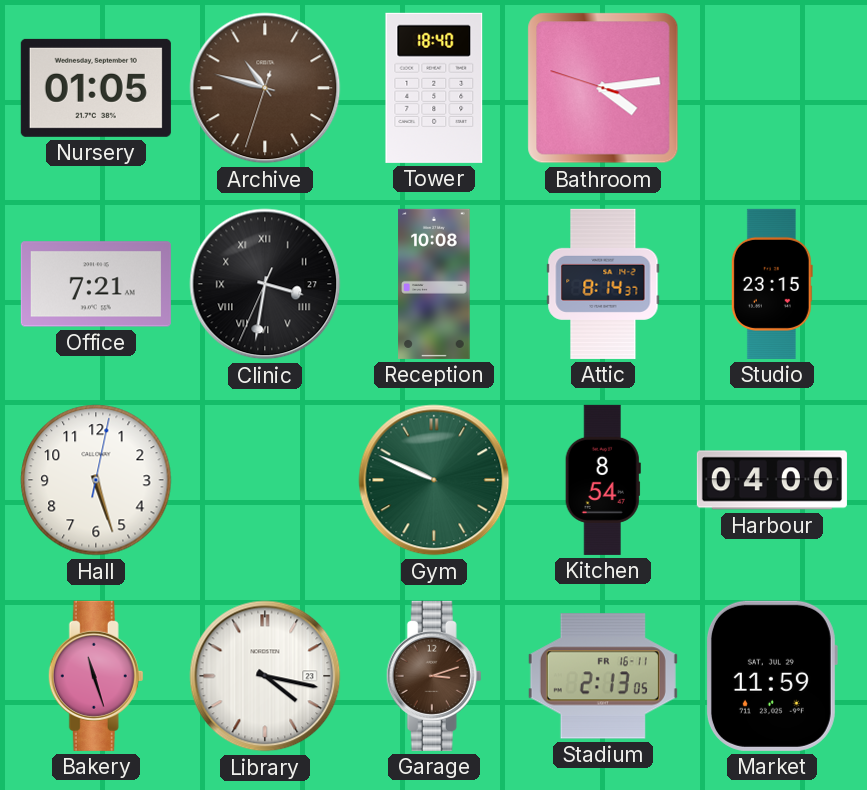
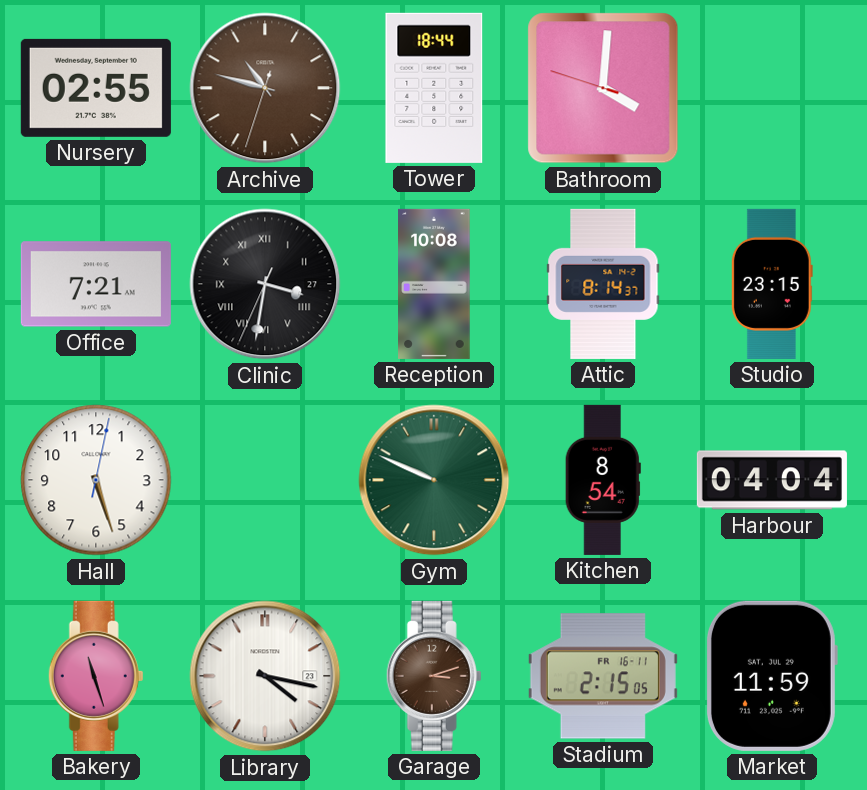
Nursery: 01:05 -> 02:55
Tower: 18:40 -> 18:44
Bathroom: 4:13 -> 4:00
Harbour: 04:00 -> 04:04
Stadium: 2:13 -> 2:15
